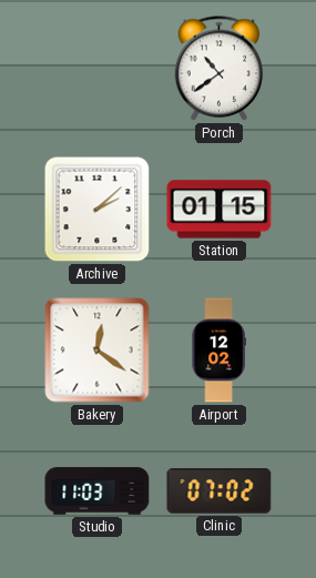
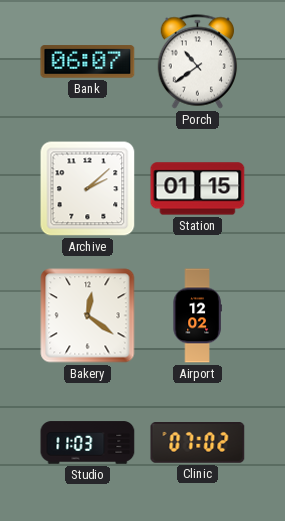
Bank: none -> 06:07
